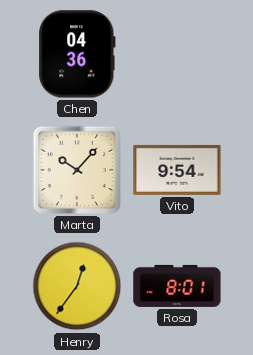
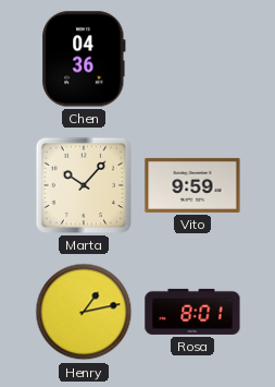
Vito: 9:54 -> 9:59
Henry: 12:36 -> 1:13
